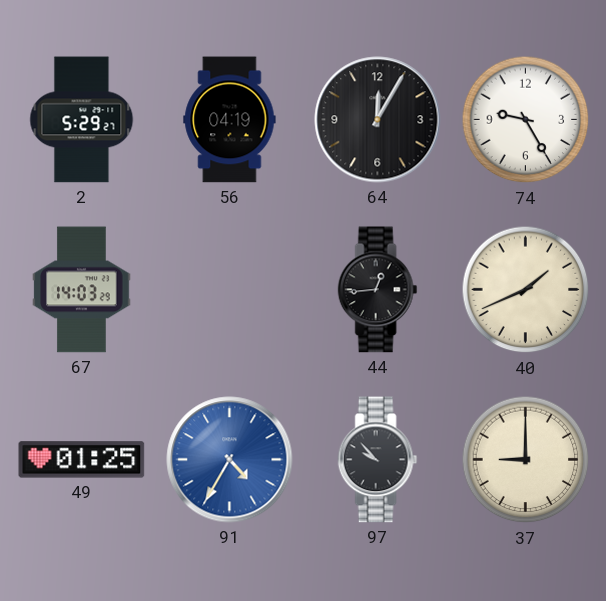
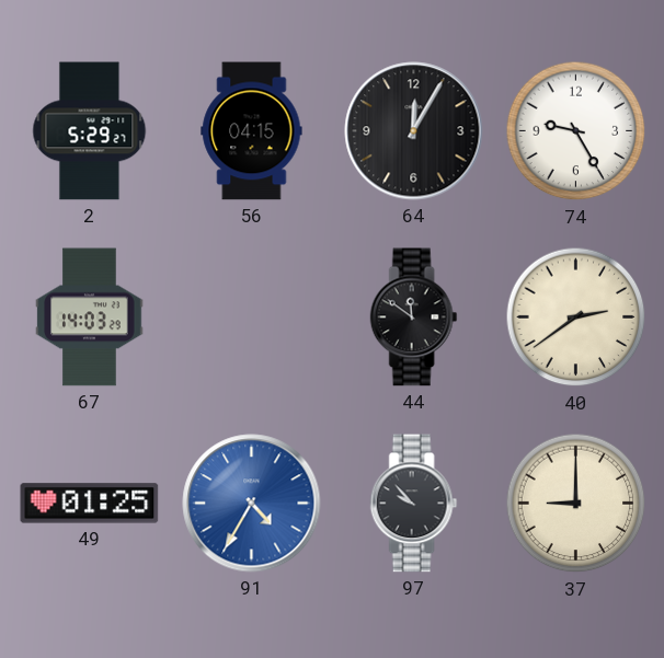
56: 04:19 -> 04:15
44: 12:44 -> 11:51
40: 1:41 -> 2:39
